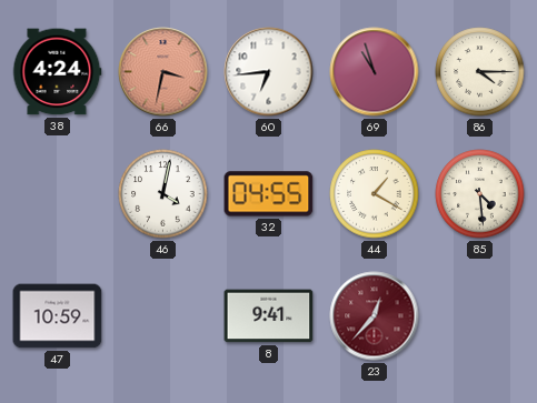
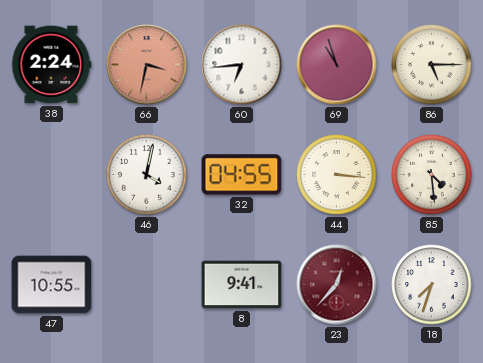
38: 4:24 -> 2:24
86: 4:15 -> 5:15
44: 1:20 -> 3:16
47: 10:59 -> 10:55
18: none -> 7:33
